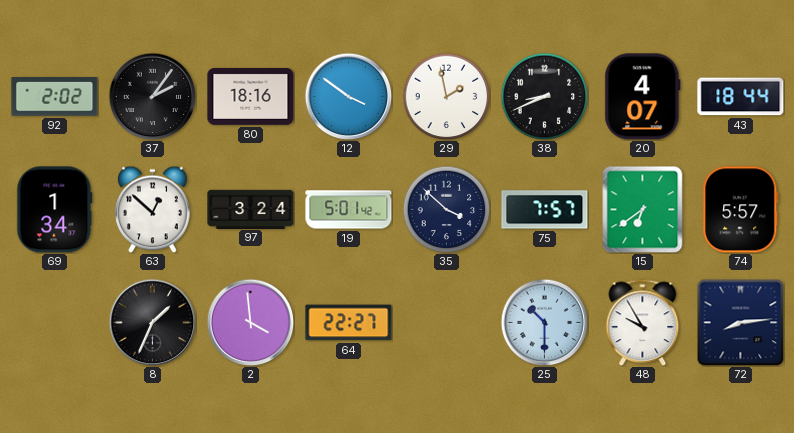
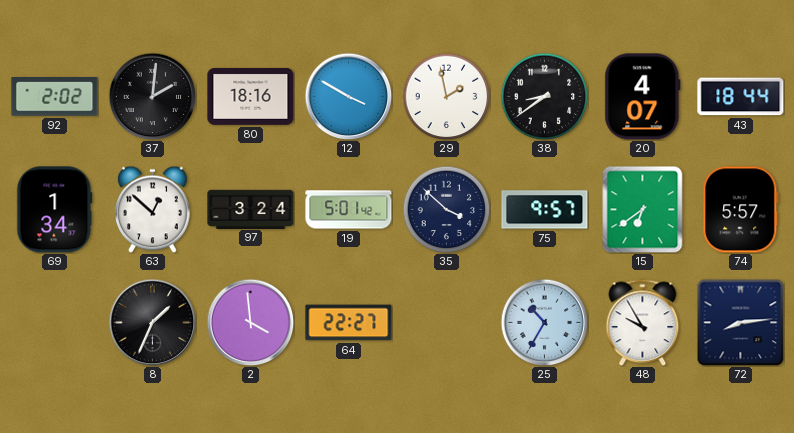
37: 2:06 -> 2:01
12: 3:51 -> 3:50
38: 8:41 -> 8:39
75: 7:57 -> 9:57
25: 10:30 -> 10:35
